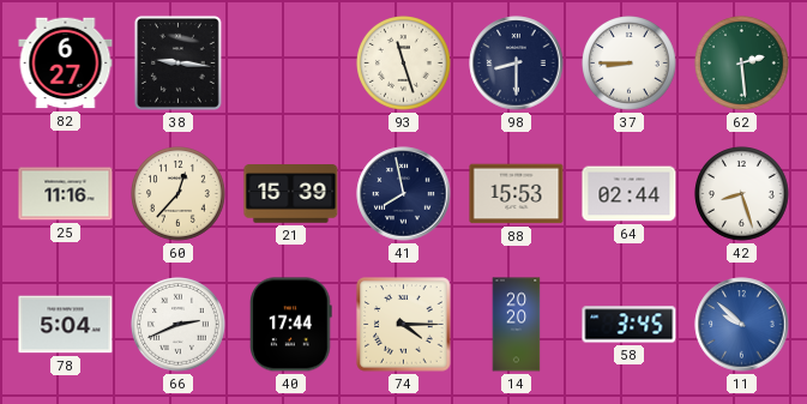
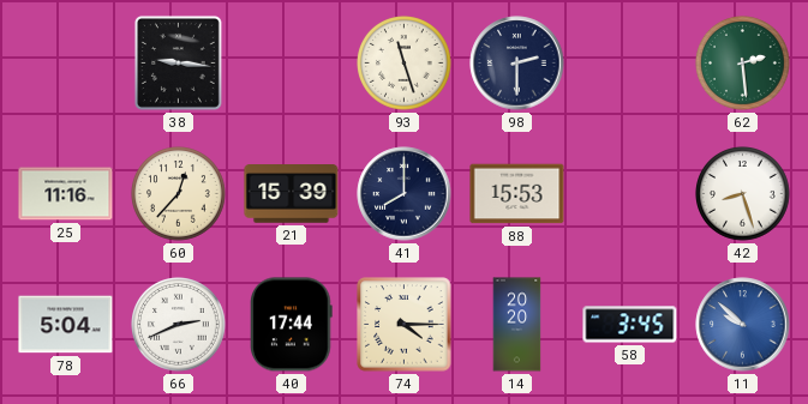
82: 6:27 -> none
98: 8:30 -> 2:30
37: 8:45 -> none
41: 7:58 -> 8:00
64: 02:44 -> none
